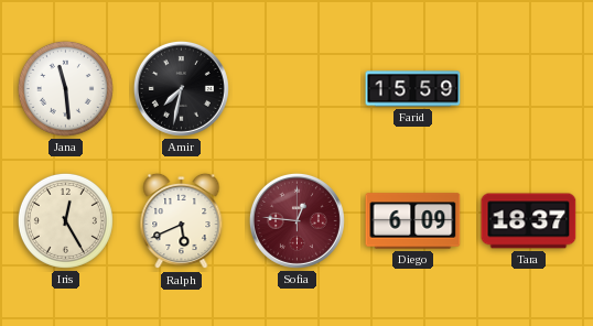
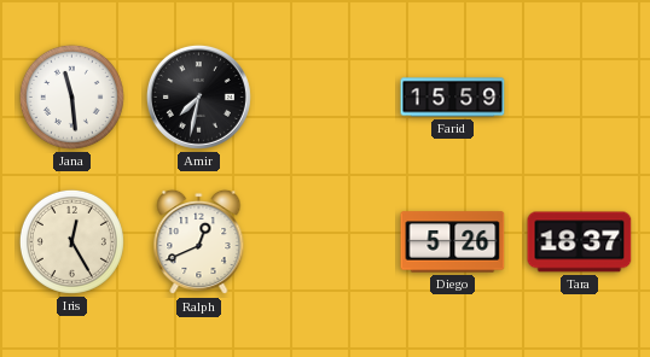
Ralph: 5:41 -> 12:41
Sofia: 12:46 -> none
Diego: 6:09 -> 5:26
